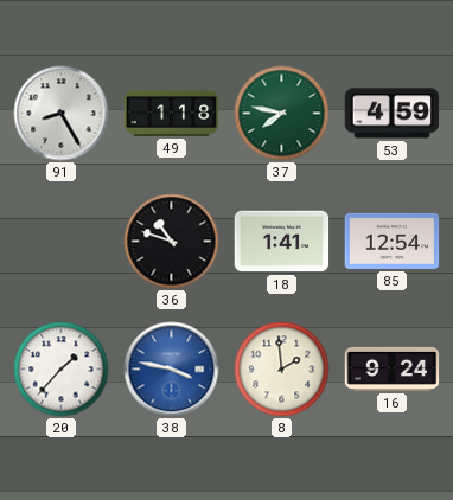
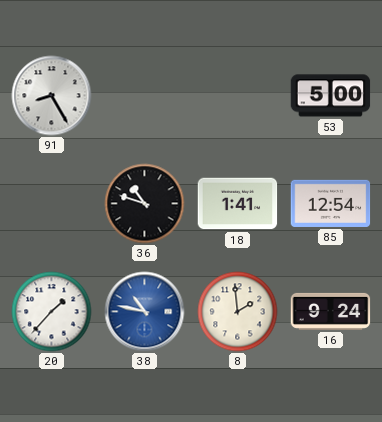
49: 1:18 -> none
37: 7:47 -> none
53: 4:59 -> 5:00
38: 3:47 -> 10:47
